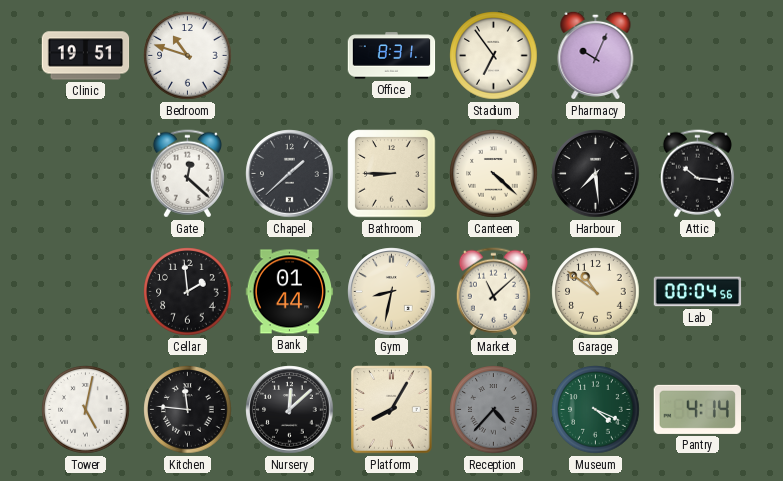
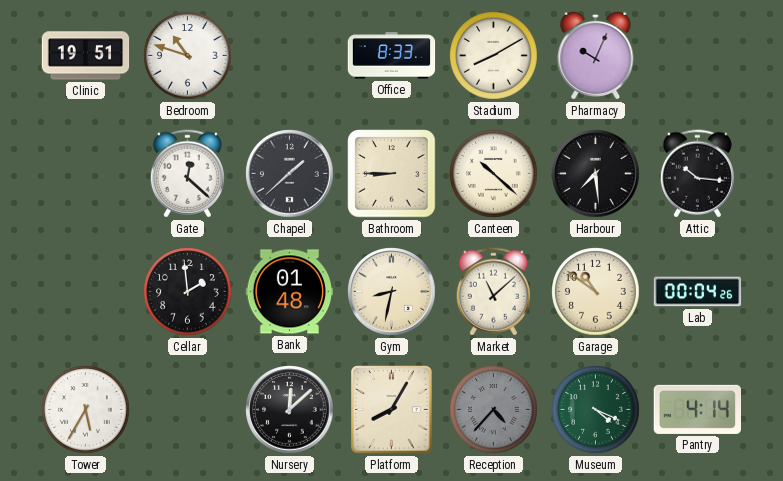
Office: 8:31 -> 8:33
Stadium: 6:54 -> 8:10
Canteen: 4:22 -> 10:22
Bank: 01:44 -> 01:48
Lab: 00:04:56 -> 00:04:26
Tower: 5:02 -> 5:35
Kitchen: 11:46 -> none
